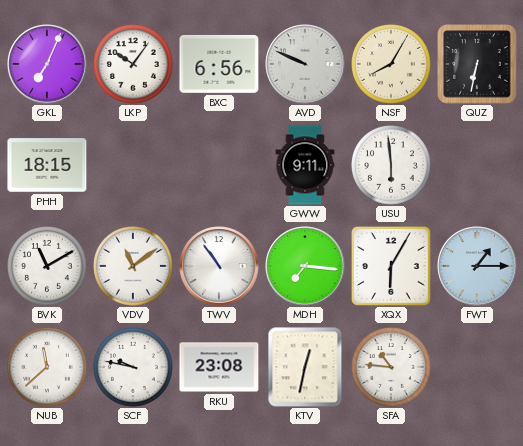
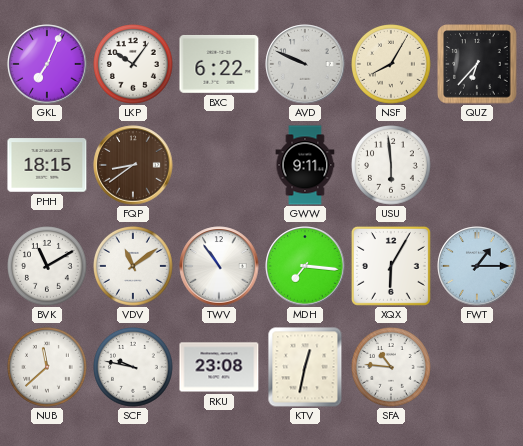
BXC: 6:56 -> 6:22
QUZ: 6:32 -> 6:37
FQP: none -> 8:39
